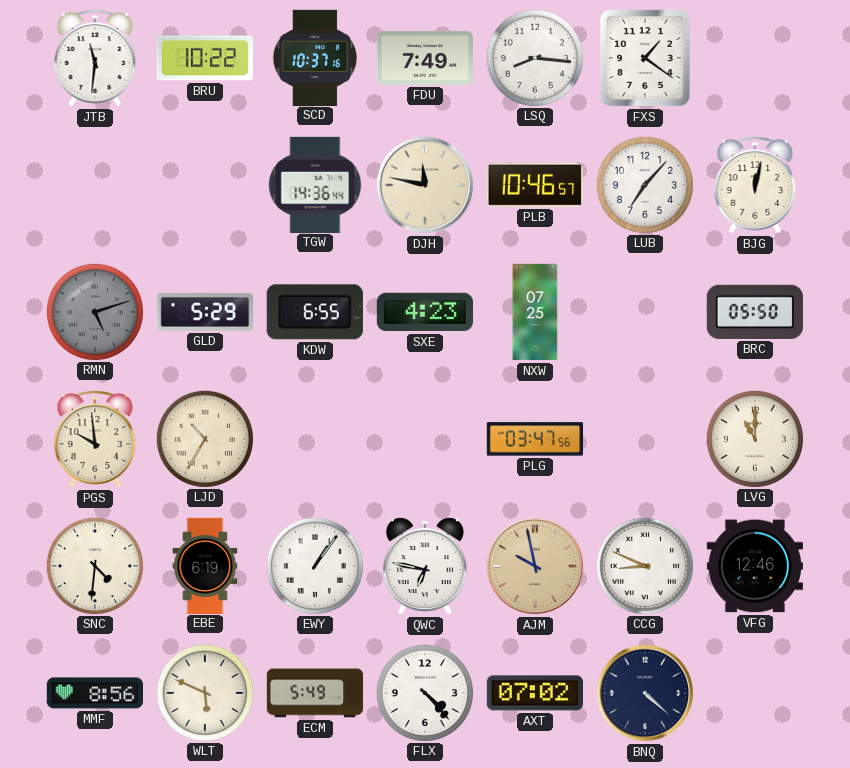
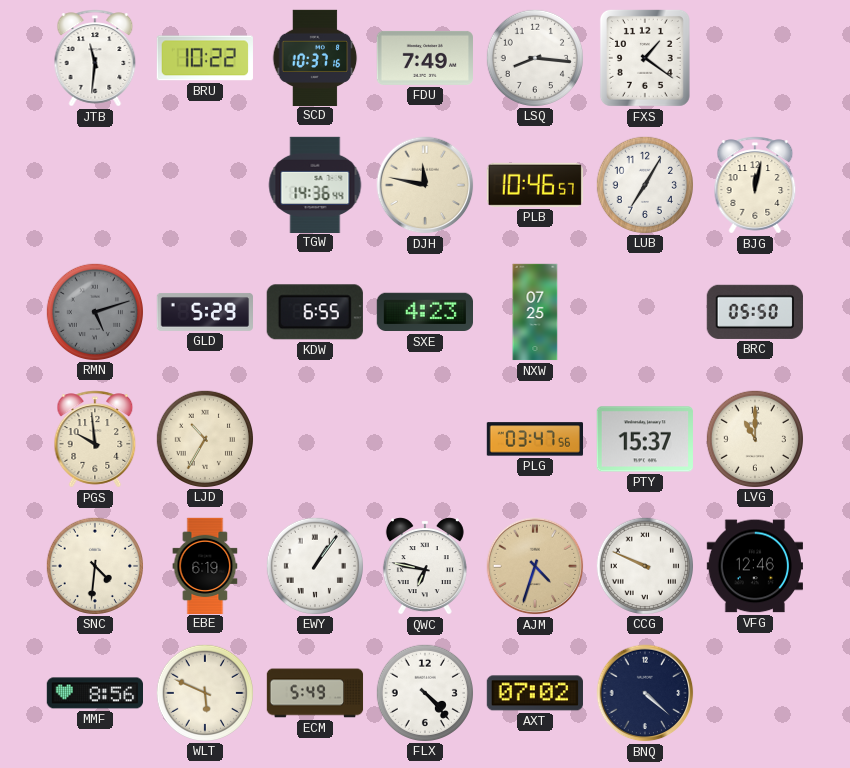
LUB: 7:07 -> 7:05
PTY: none -> 15:37
AJM: 9:58 -> 4:33
CCG: 8:49 -> 9:49
